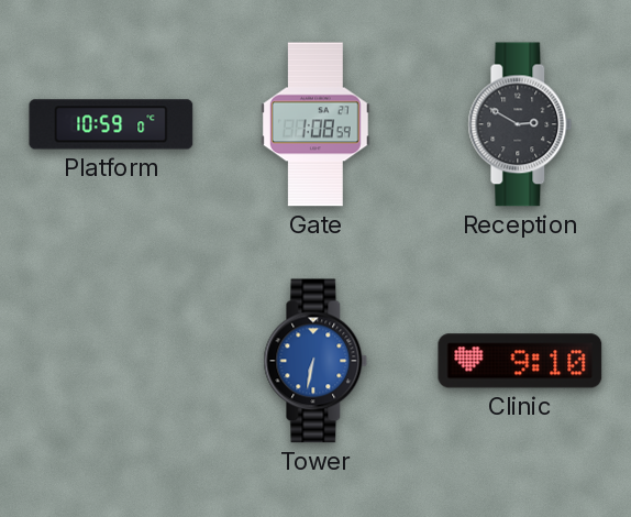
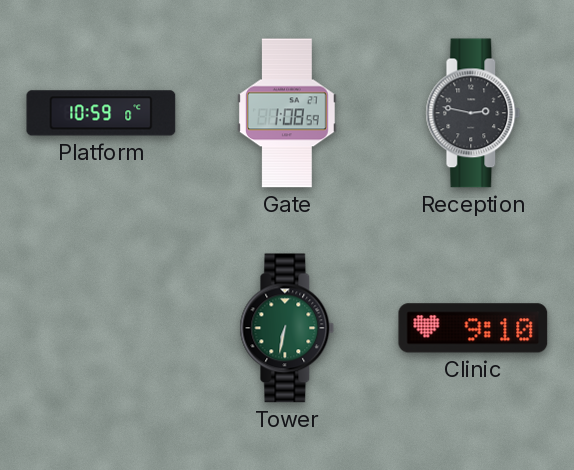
Reception: 2:50 -> 2:47
Tower dial: blue -> green
